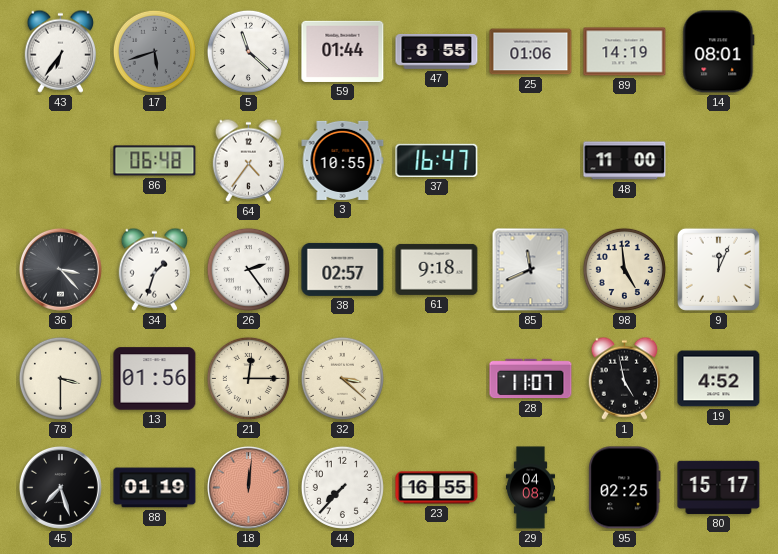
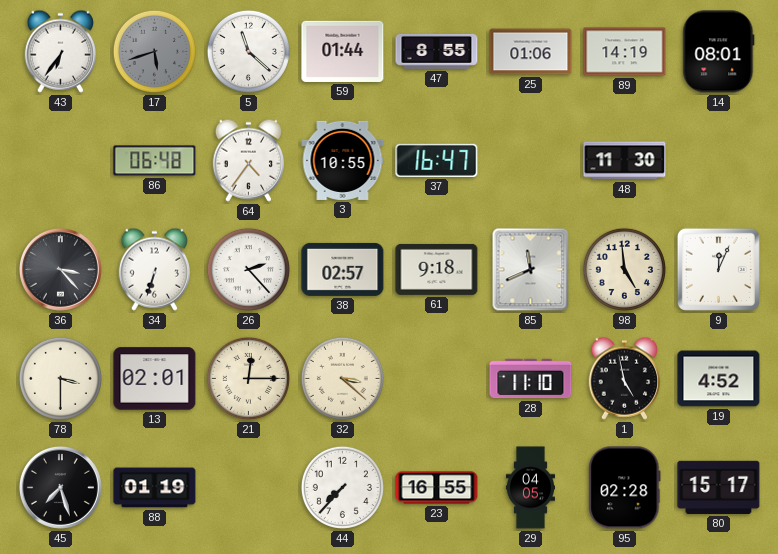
48: 11:00 -> 11:30
34: 1:33 -> 6:33
26: 2:24 -> 2:23
13: 01:56 -> 02:01
28: 11:07 -> 11:10
18: 12:01 -> none
29: 04:08 -> 04:05
95: 02:25 -> 02:28
